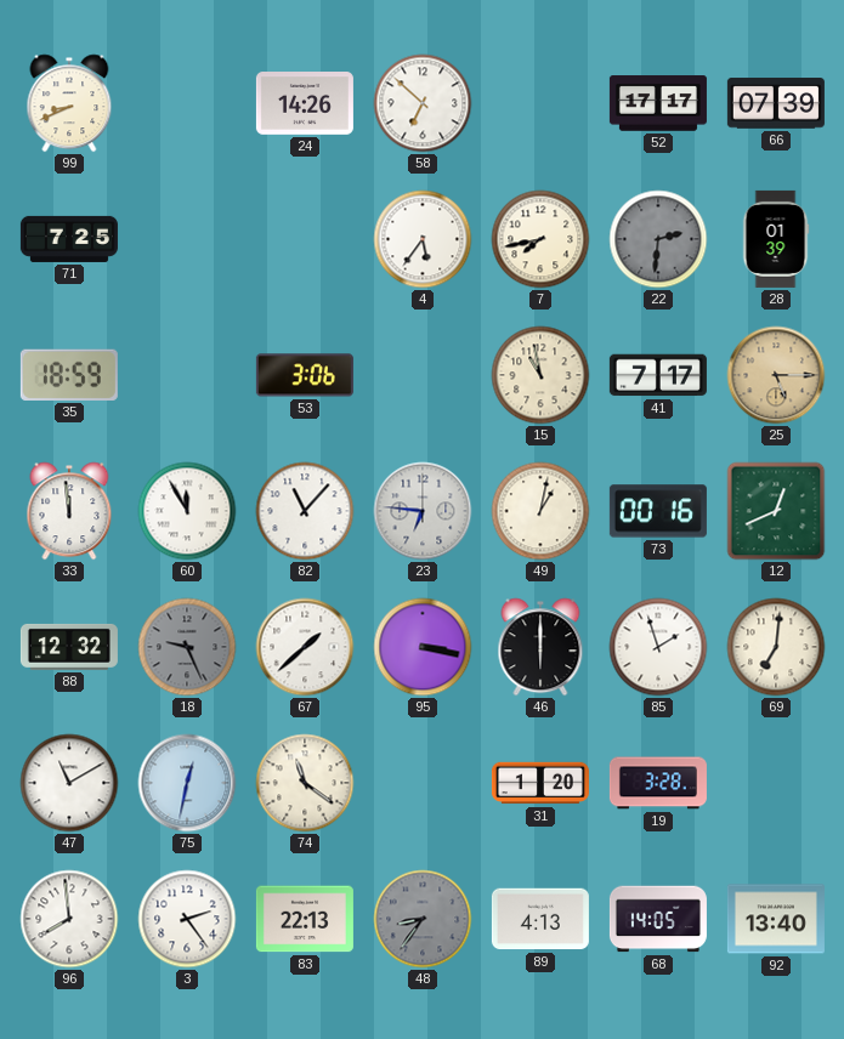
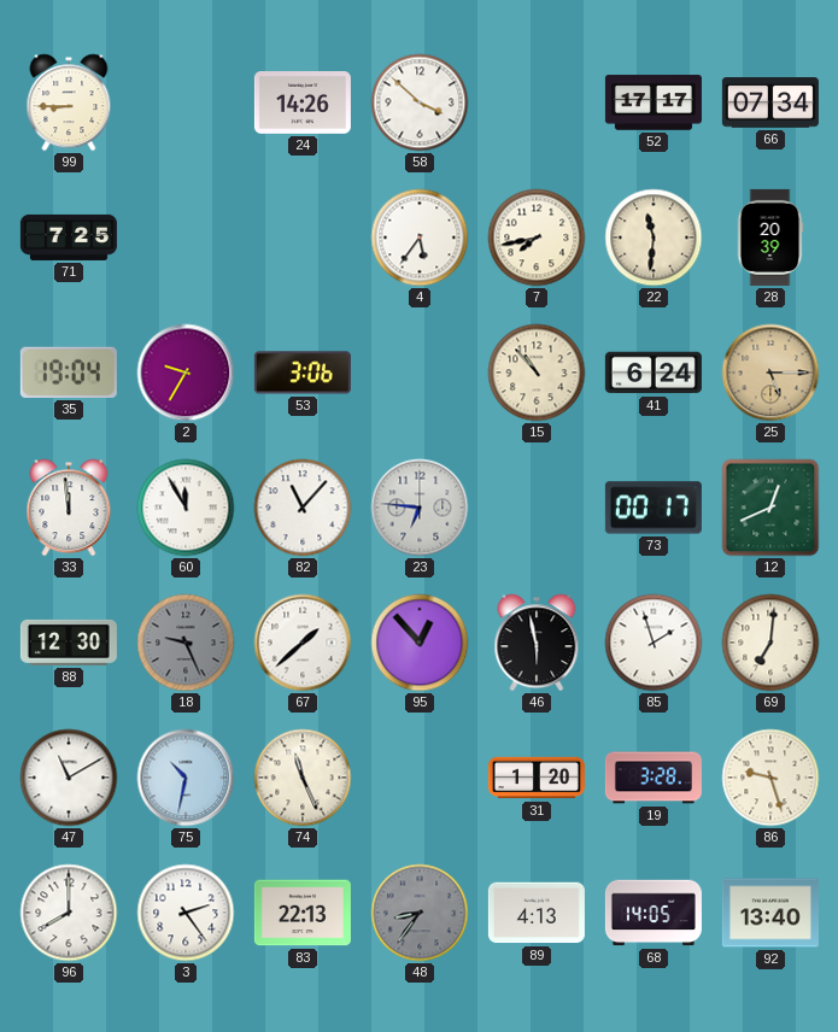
99: 8:41 -> 8:45
58: 6:52 -> 3:52
66: 07:39 -> 07:34
22: 2:31 -> 11:31
22 dial: grey -> cream
28: 01:39 -> 20:39
35: 18:59 -> 19:04
2: none -> 9:35
15: 10:58 -> 10:53
41: 7:17 -> 6:24
49: 1:02 -> none
73: 00:16 -> 00:17
88: 12:32 -> 12:30
95: 3:17 -> 12:53
46: 6:00 -> 5:58
75: 12:32 -> 10:32
74: 11:21 -> 11:26
86: none -> 9:27
96: 7:59 -> 8:00
